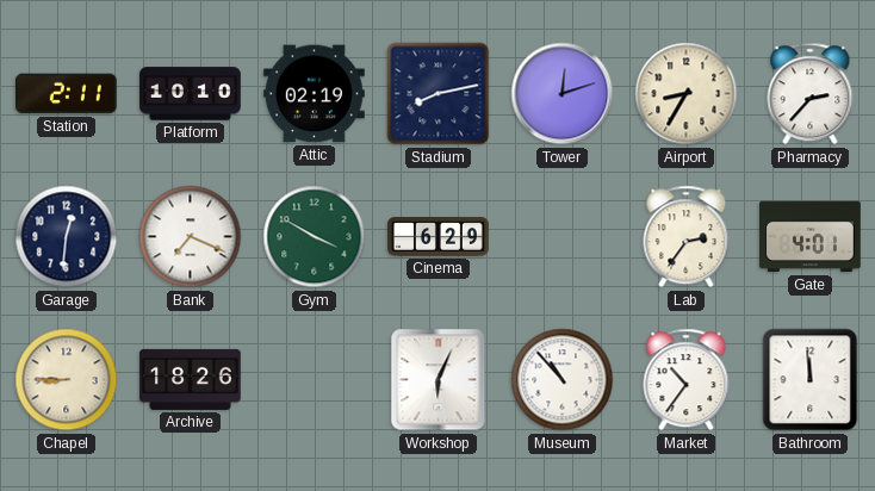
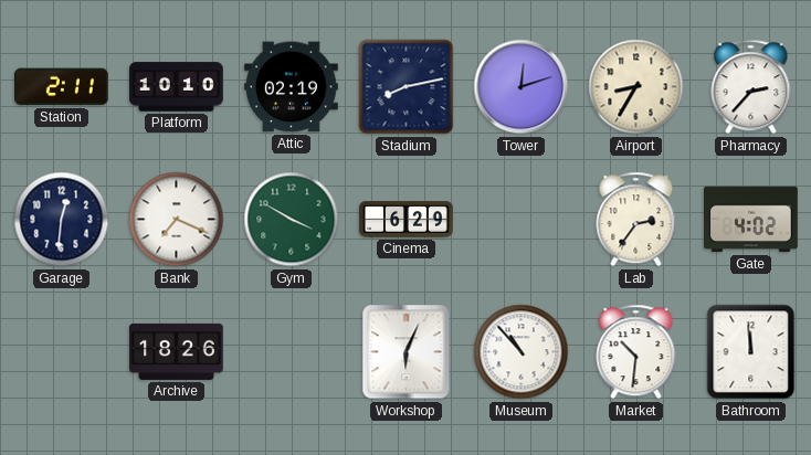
Gate: 4:01 -> 4:02
Chapel: 8:45 -> none
Market: 10:36 -> 10:31
